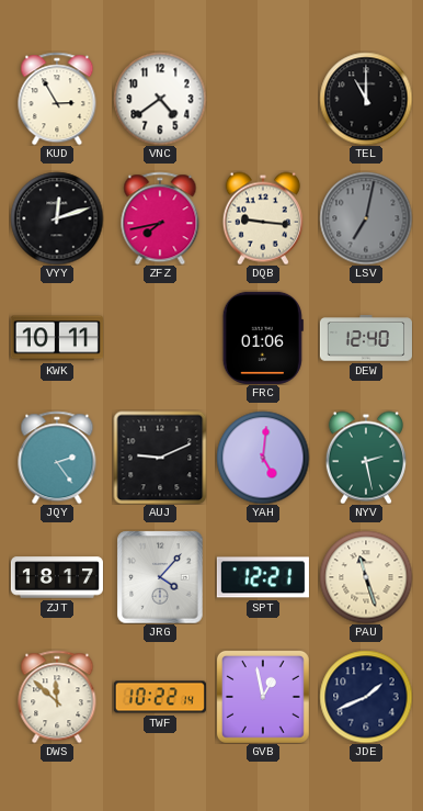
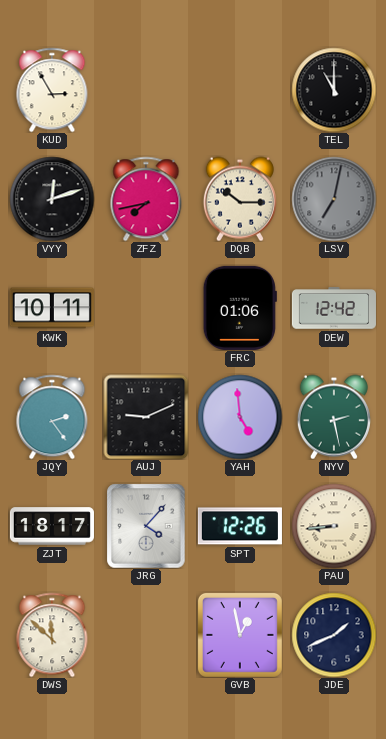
VNC: 4:39 -> none
DQB: 9:16 -> 10:15
DEW: 12:40 -> 12:42
YAH: 5:01 -> 4:59
SPT: 12:21 -> 12:26
PAU: 11:27 -> 8:44
TWF: 10:22 -> none
